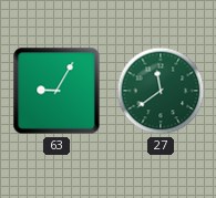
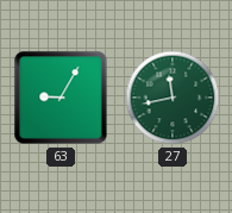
27: 11:39 -> 11:43
